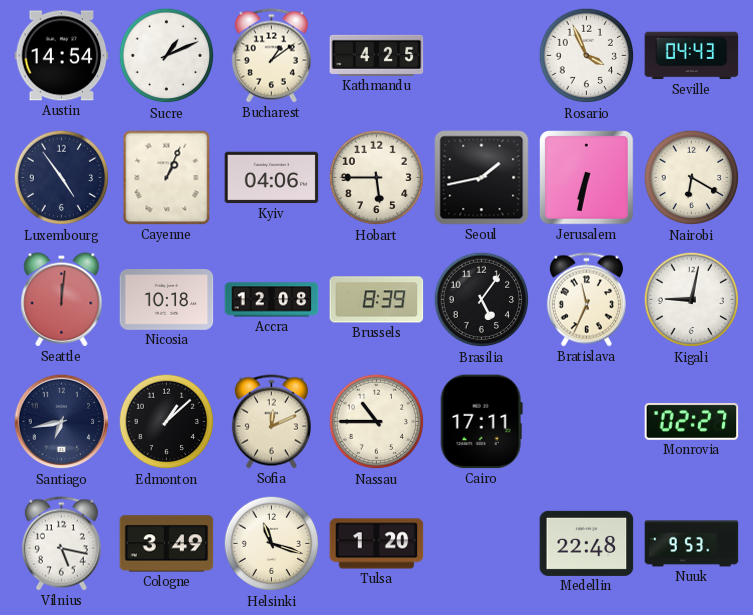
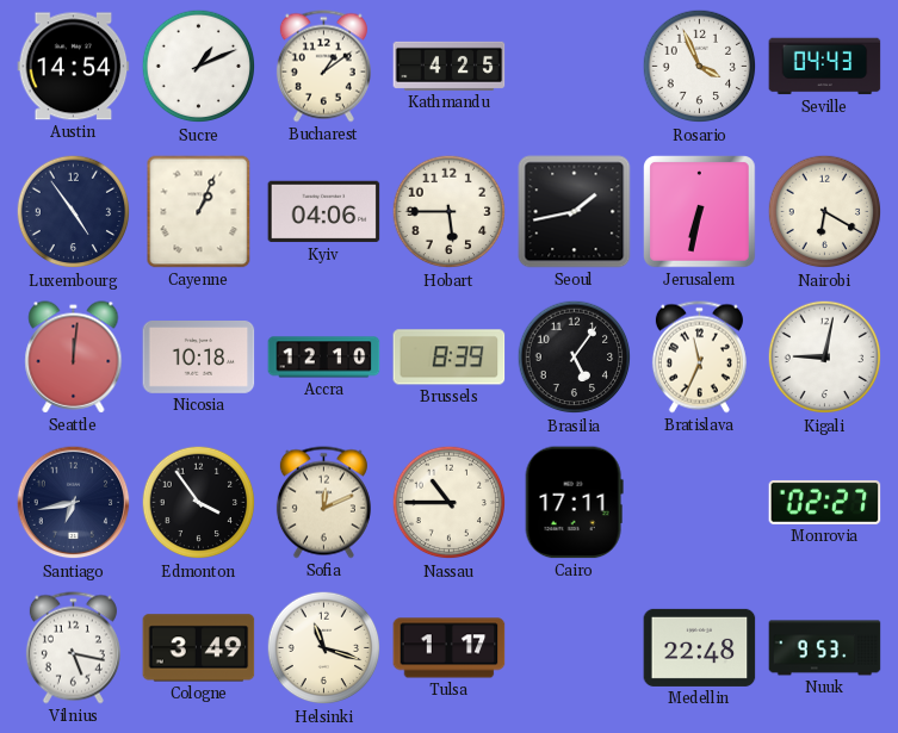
Accra: 12:08 -> 12:10
Edmonton: 1:08 -> 3:54
Tulsa: 1:20 -> 1:17
